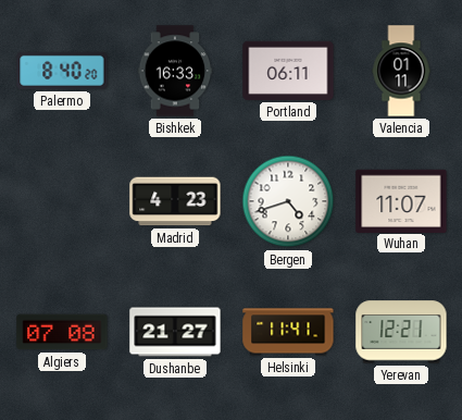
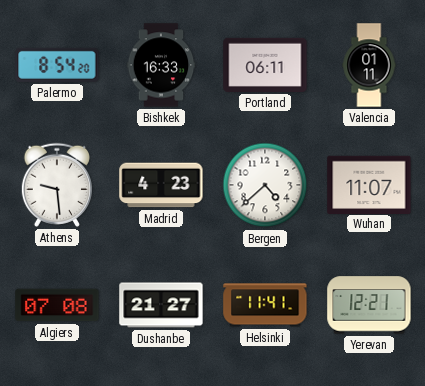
Palermo: 8:40 -> 8:54
Athens: none -> 9:29
Bergen: 4:42 -> 4:38
